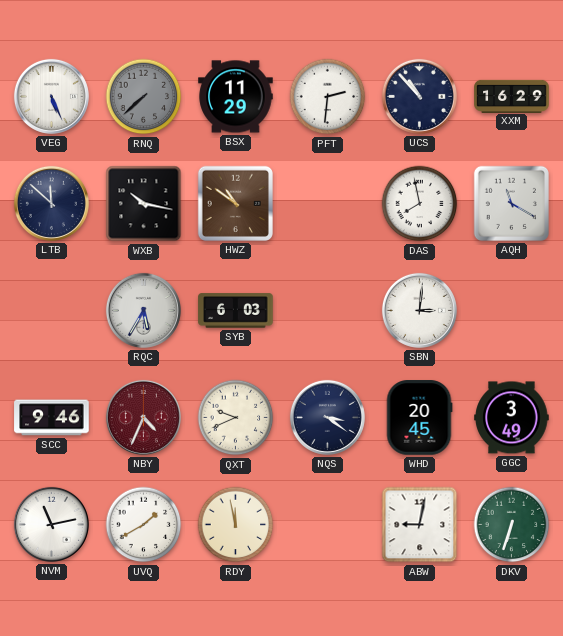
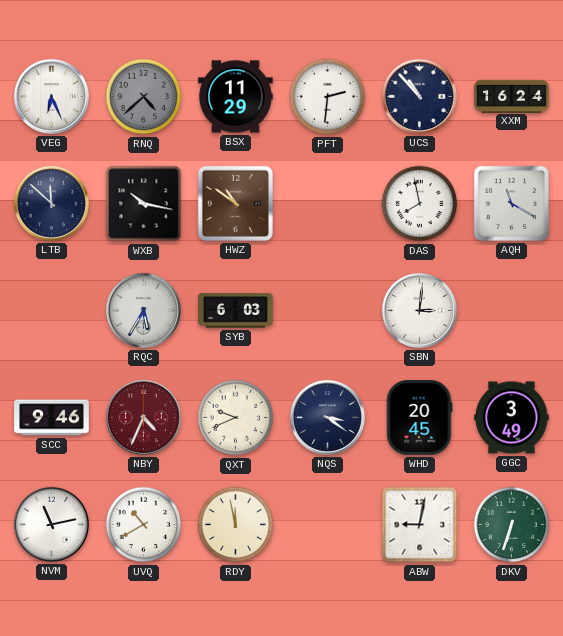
VEG: 5:26 -> 6:26
RNQ: 7:38 -> 4:38
XXM: 16:29 -> 16:24
UVQ: 1:40 -> 10:40
